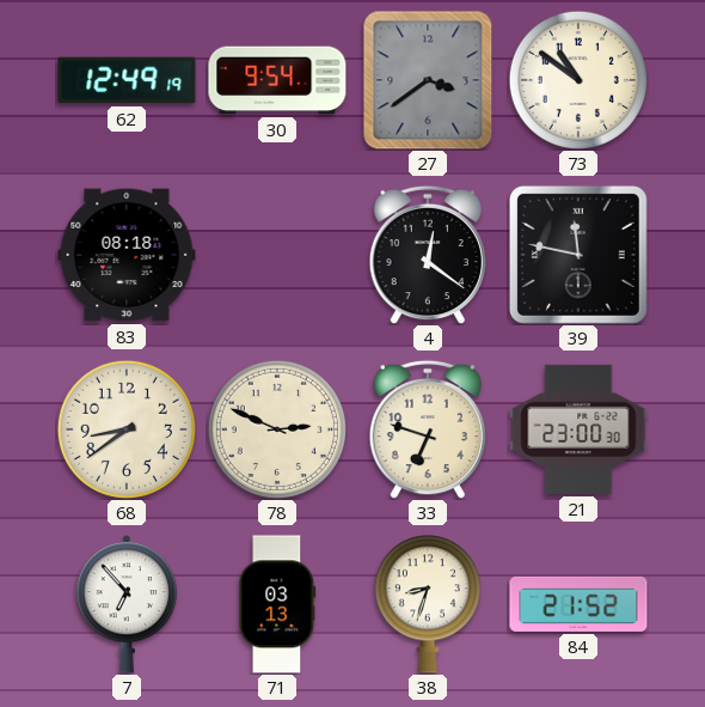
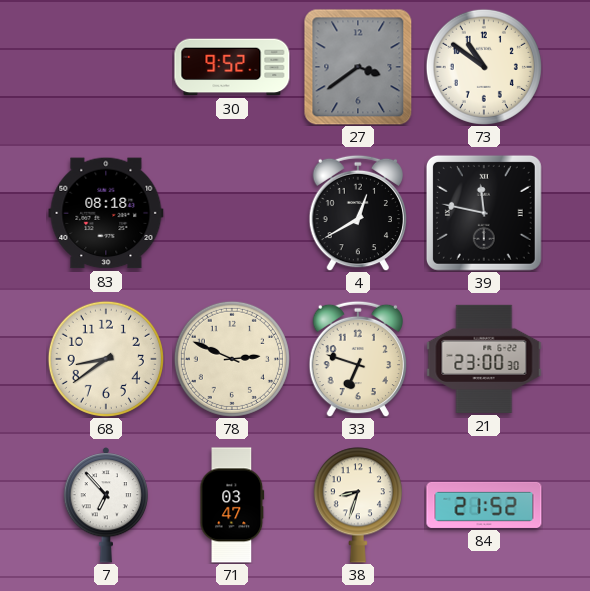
62: 12:49 -> none
30: 9:54 -> 9:52
4: 12:21 -> 12:40
71: 03:13 -> 03:47
